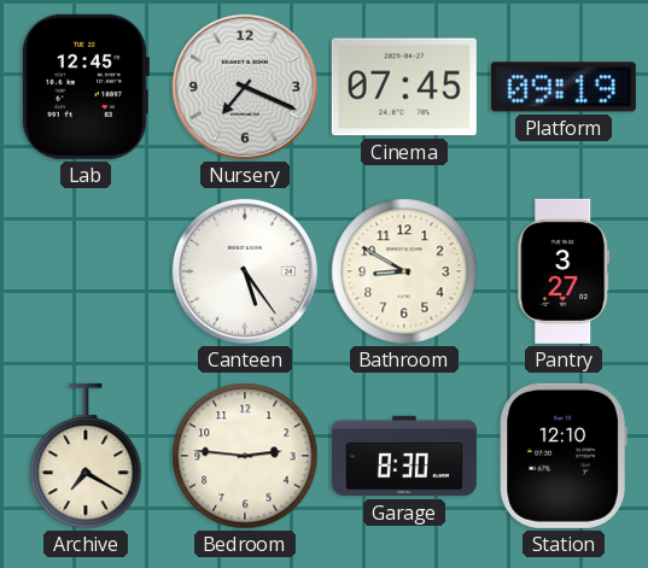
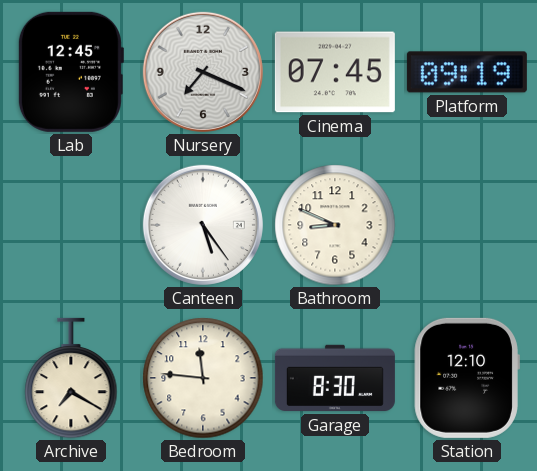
Bathroom: 8:50 -> 8:49
Pantry: 3:27 -> none
Bedroom: 2:46 -> 11:46
